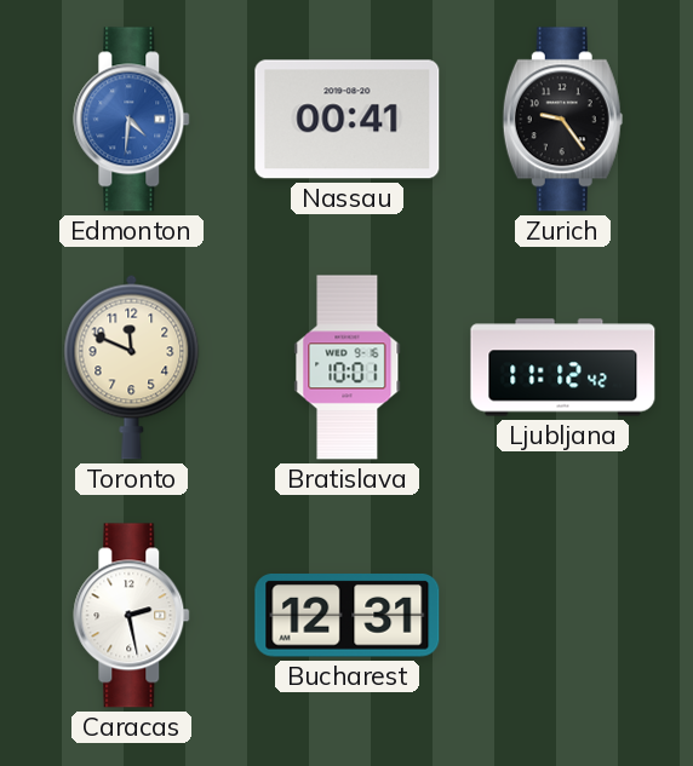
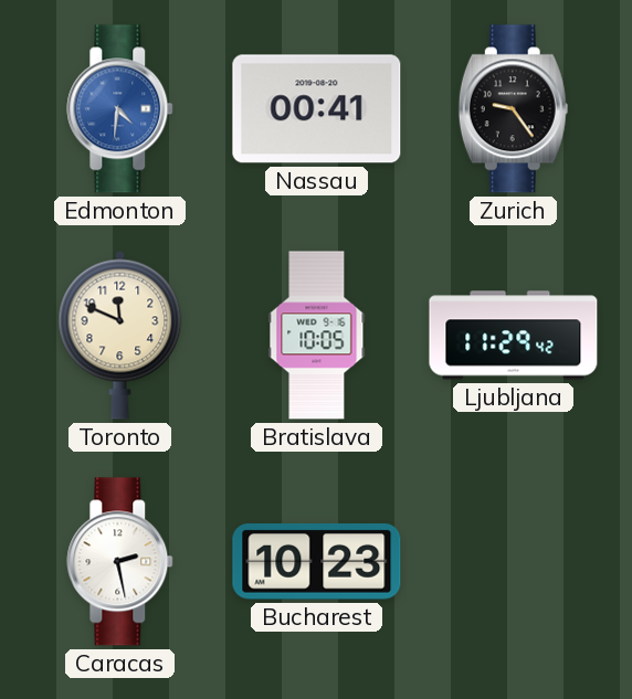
Bratislava: 10:01 -> 10:05
Ljubljana: 11:12 -> 11:29
Bucharest: 12:31 -> 10:23
